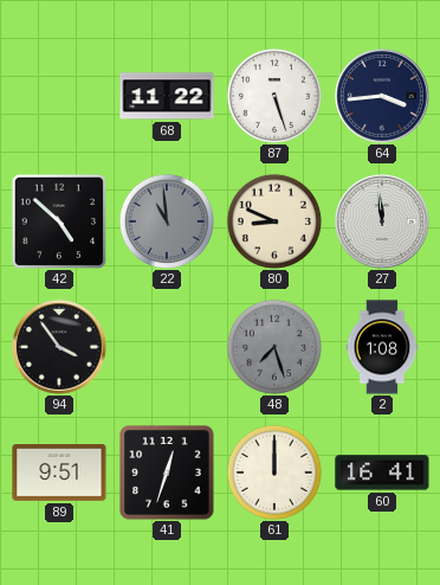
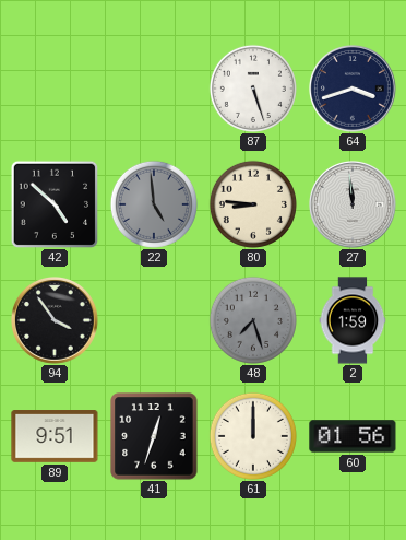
68: 11:22 -> none
64: 3:44 -> 3:42
22: 10:59 -> 4:59
80: 8:49 -> 8:46
2: 1:08 -> 1:59
60: 16:41 -> 01:56
